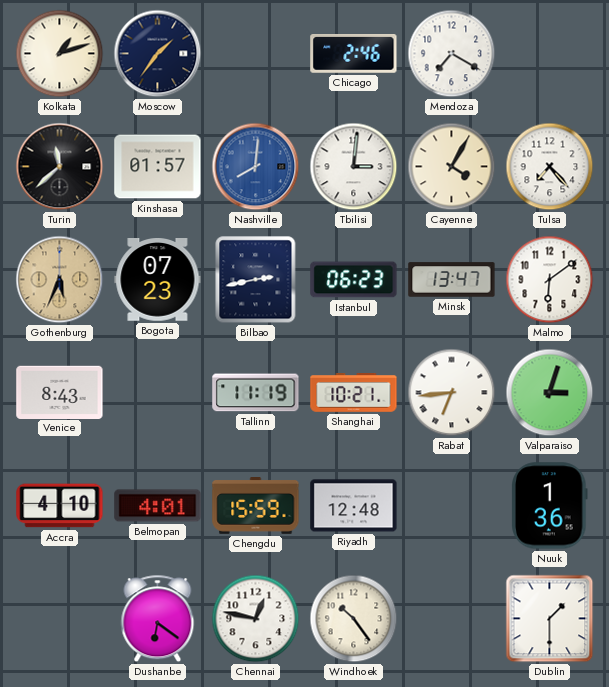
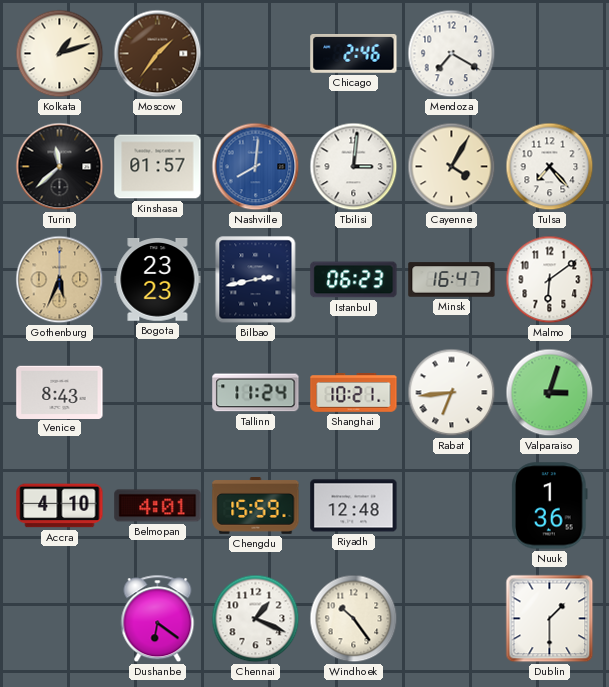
Moscow dial: navy -> brown
Bogota: 07:23 -> 23:23
Minsk: 13:47 -> 16:47
Tallinn: 11:19 -> 11:24
Chennai: 12:47 -> 1:19
